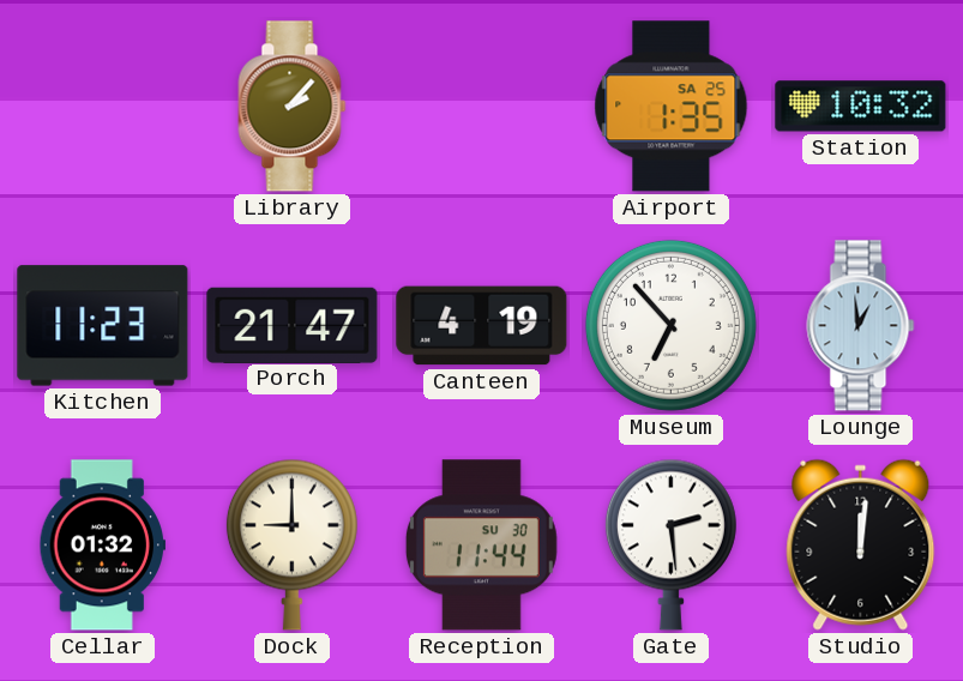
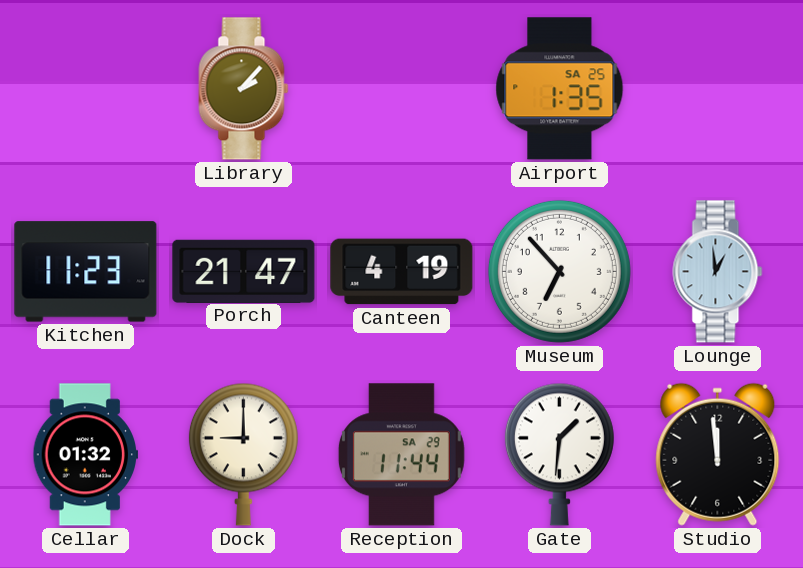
Station: 10:32 -> none
Reception date: SU 30 -> SA 29
Gate: 2:29 -> 1:31
Studio: 12:01 -> 11:59
